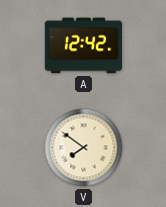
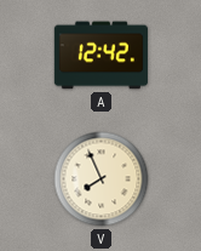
V: 7:51 -> 7:56
